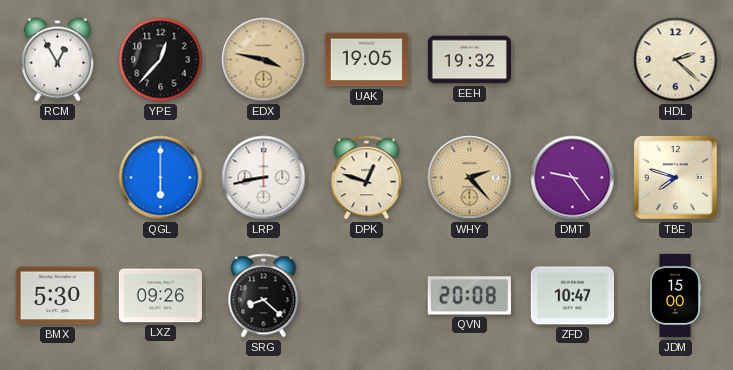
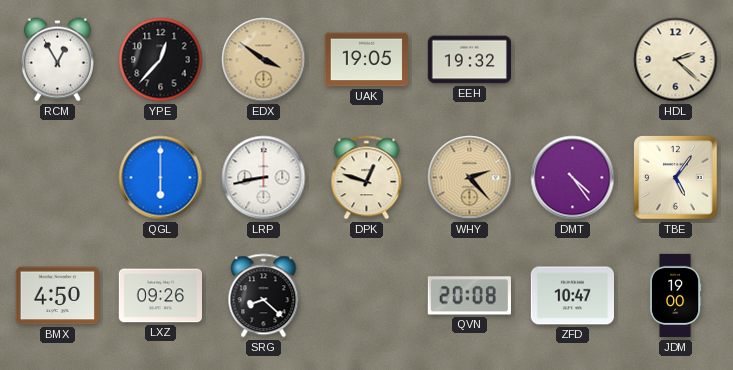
EDX: 3:47 -> 3:51
DMT: 9:24 -> 4:24
TBE: 7:48 -> 5:06
BMX: 5:30 -> 4:50
JDM: 15:00 -> 19:00
